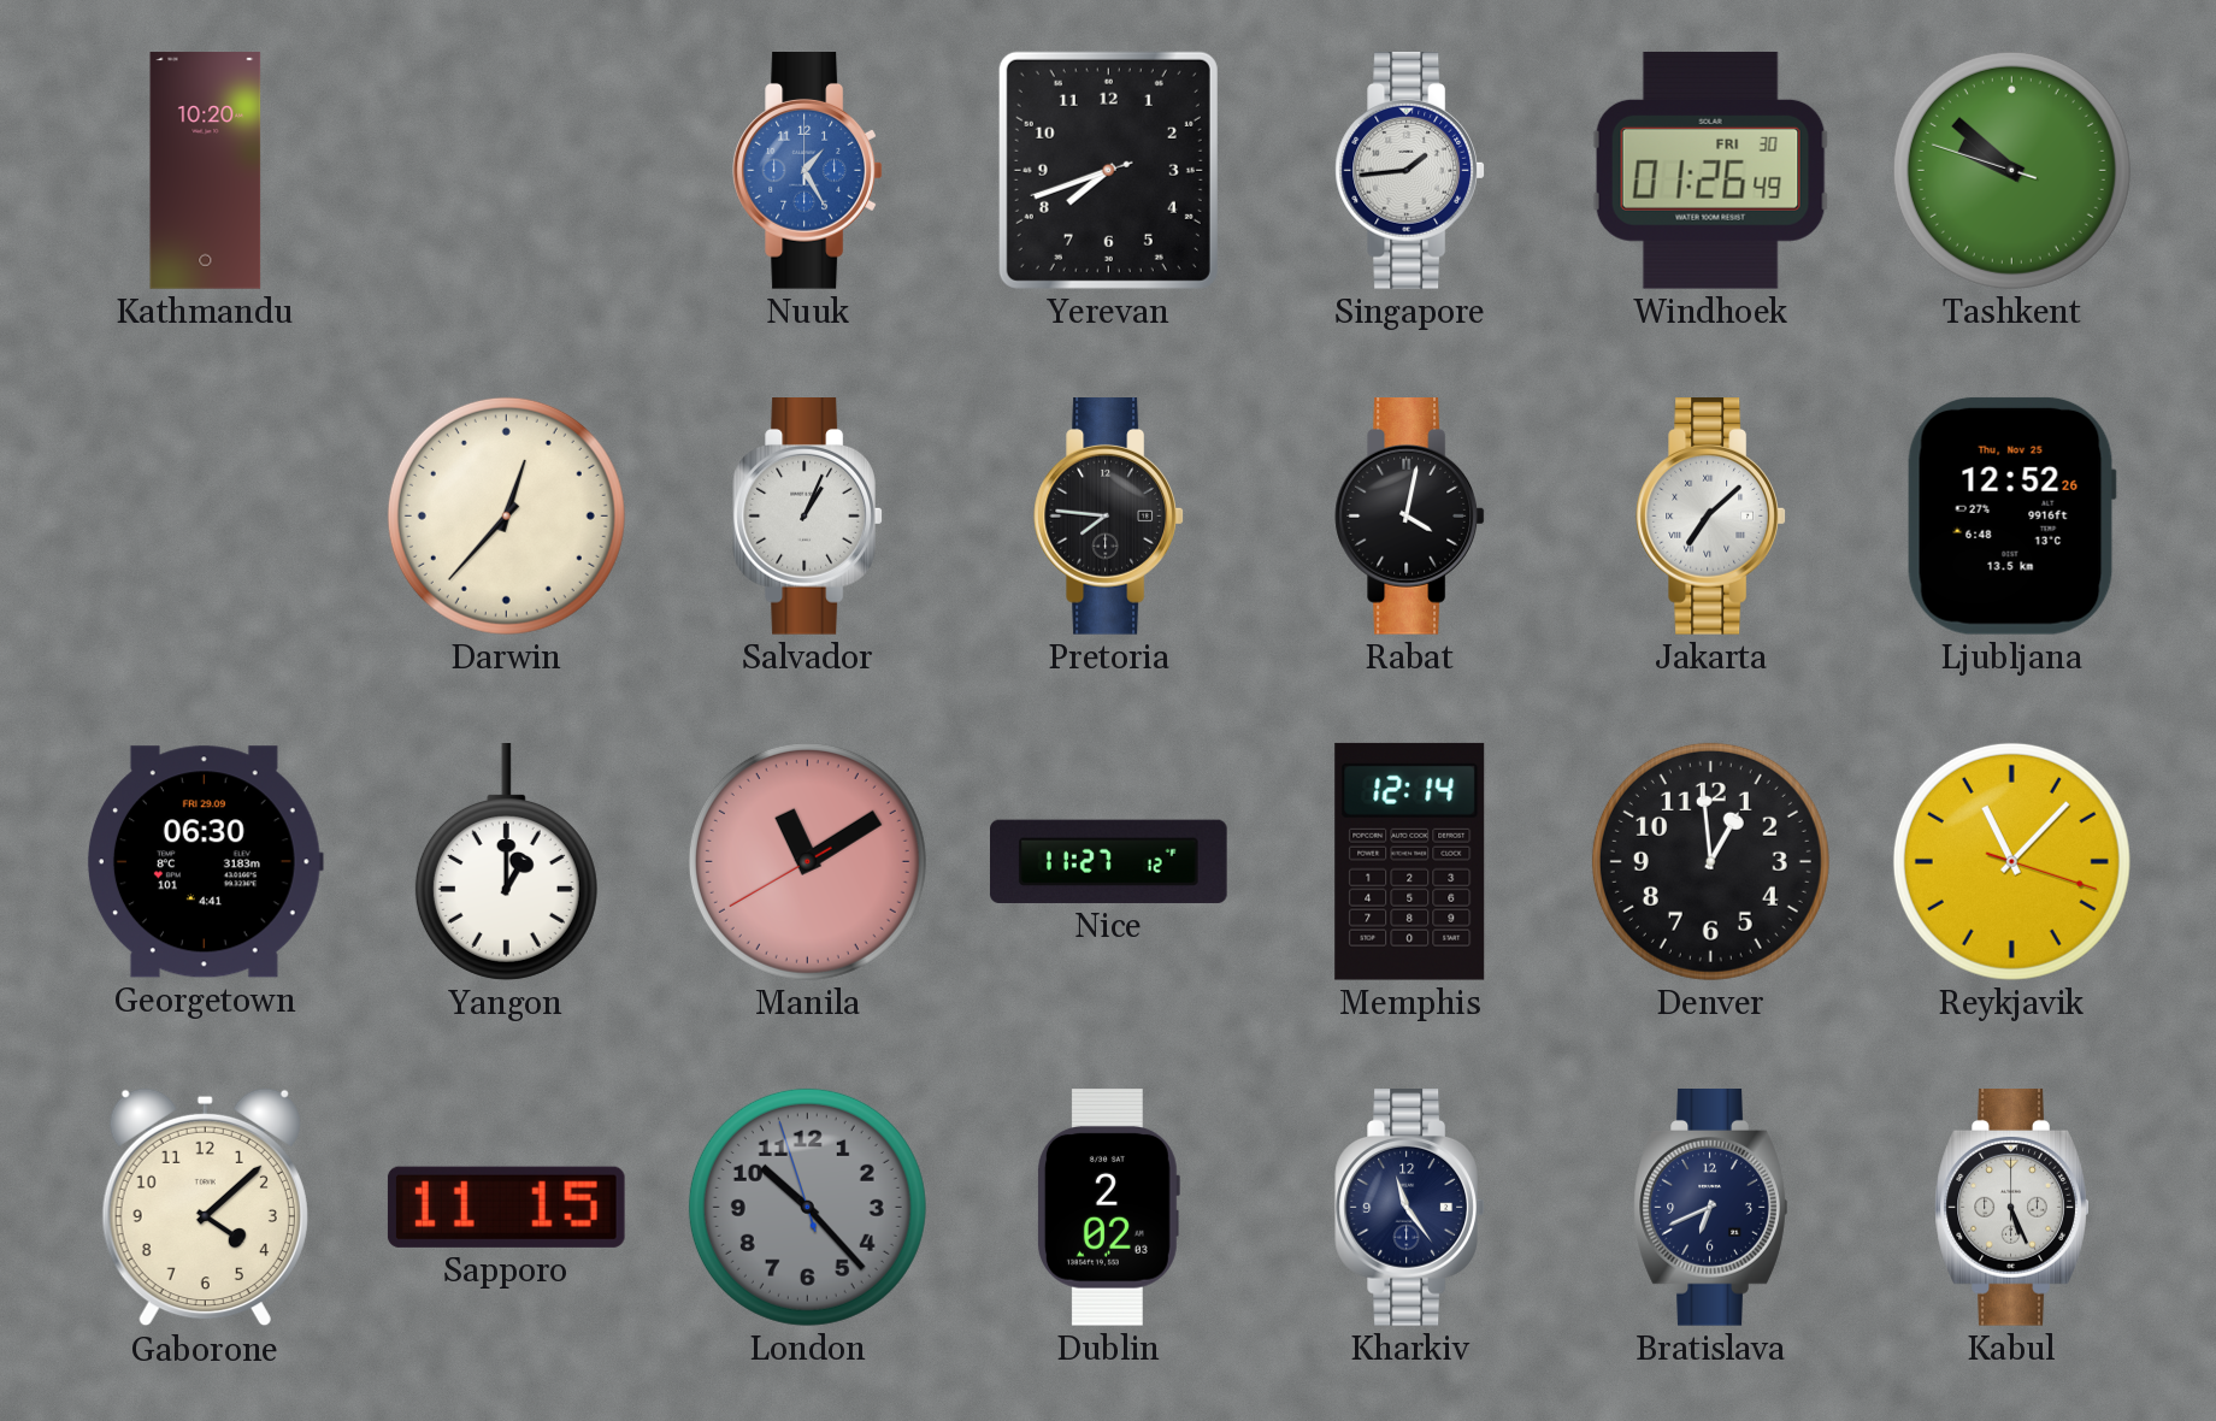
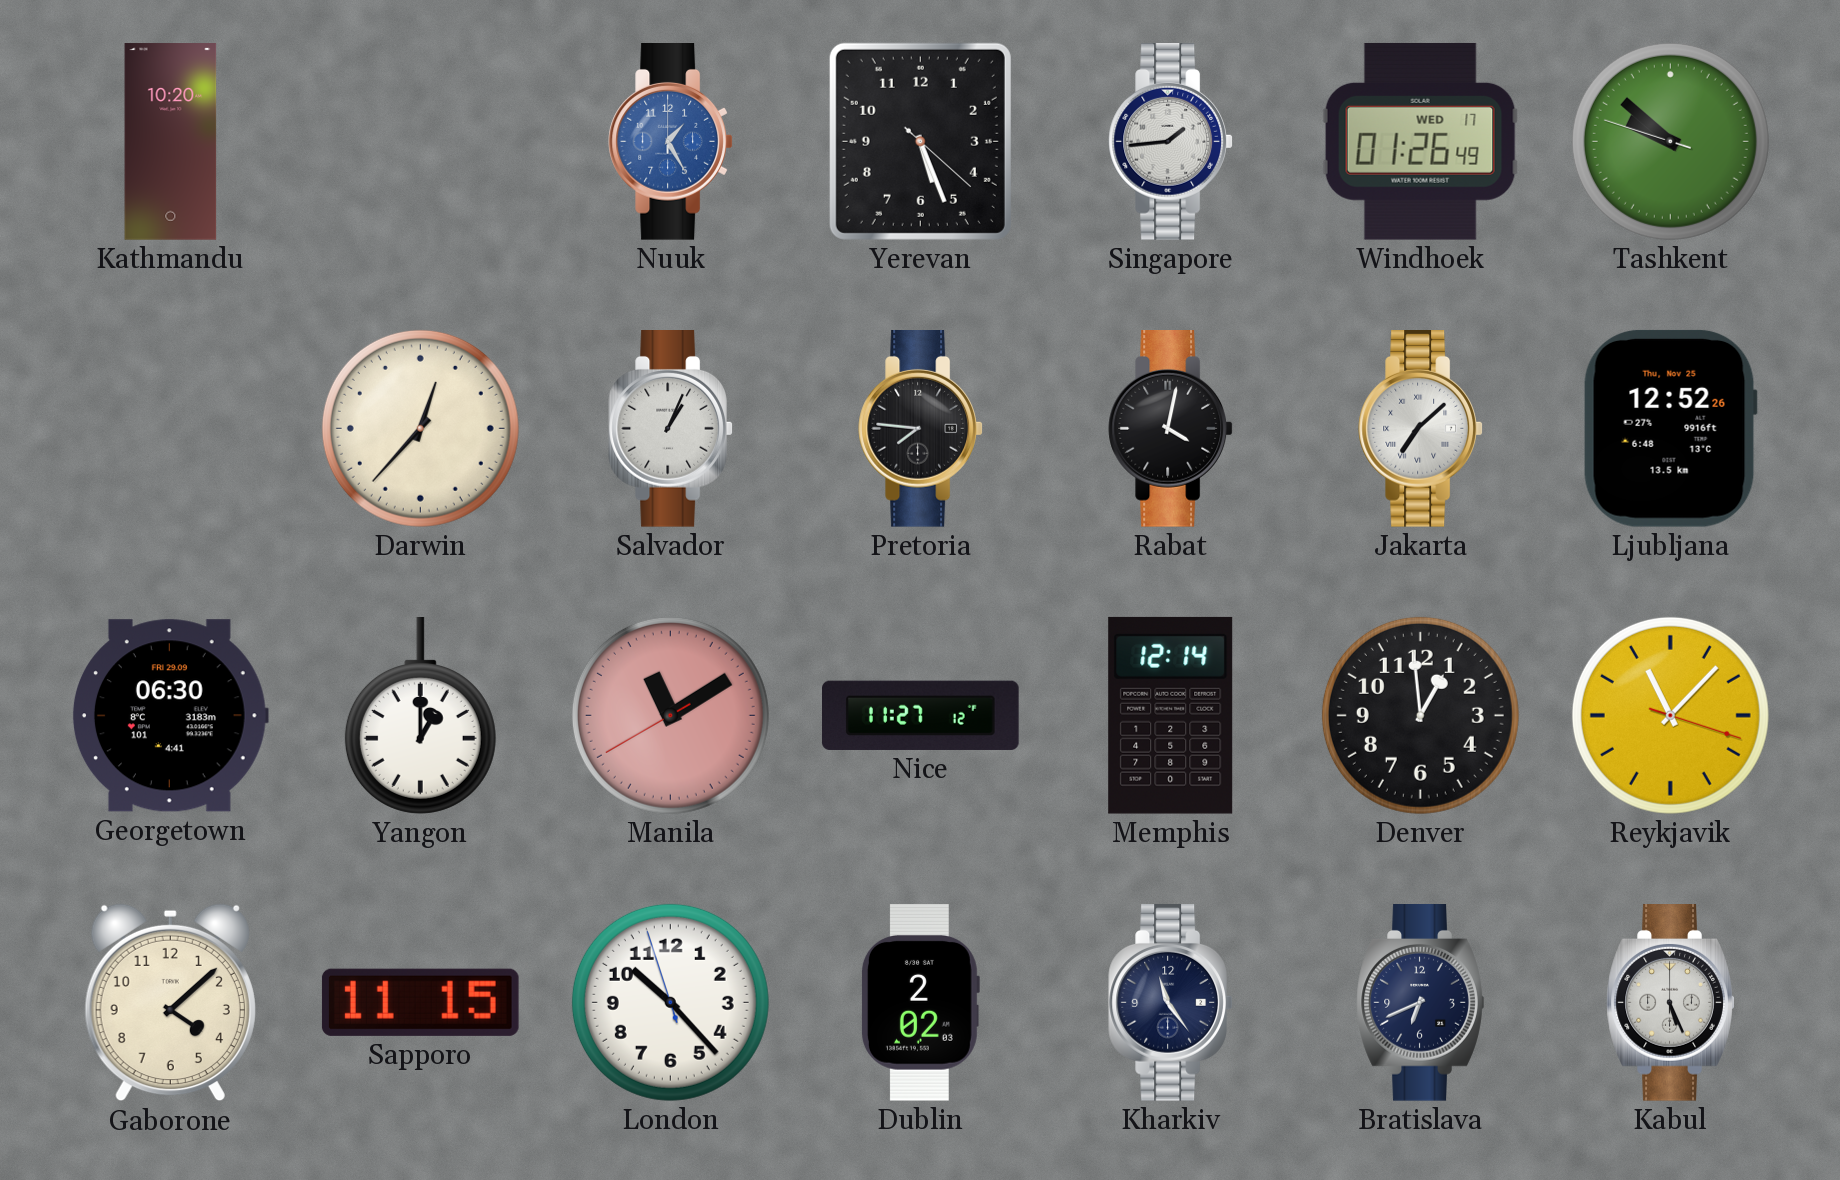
Yerevan: 7:41 -> 5:26
Windhoek date: FRI 30 -> WED 17
London dial: grey -> white
